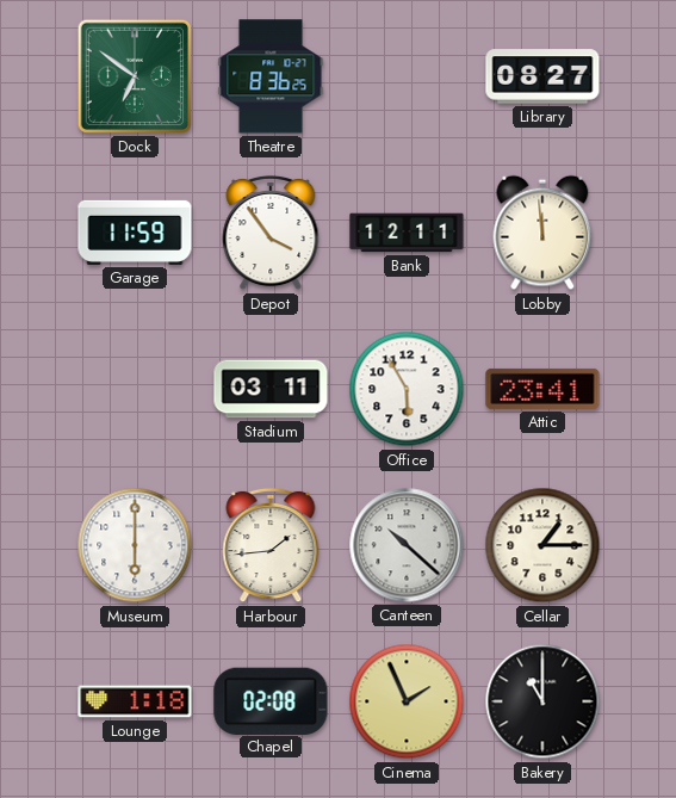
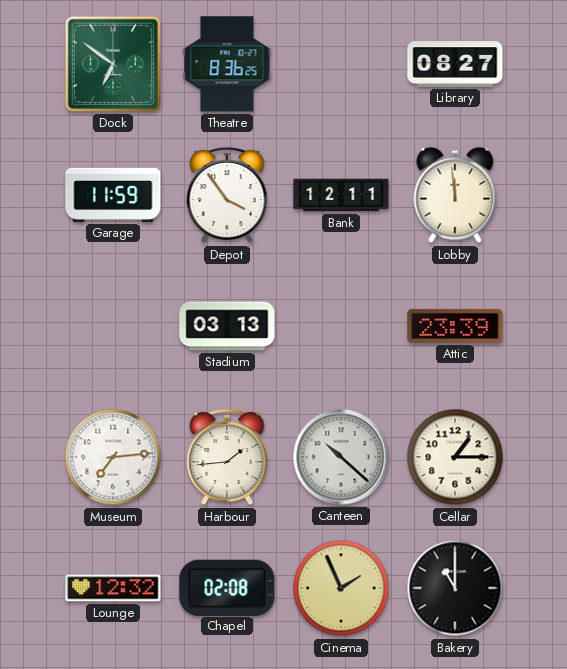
Stadium: 03:11 -> 03:13
Office: 5:55 -> none
Attic: 23:41 -> 23:39
Museum: 6:00 -> 7:14
Lounge: 1:18 -> 12:32
